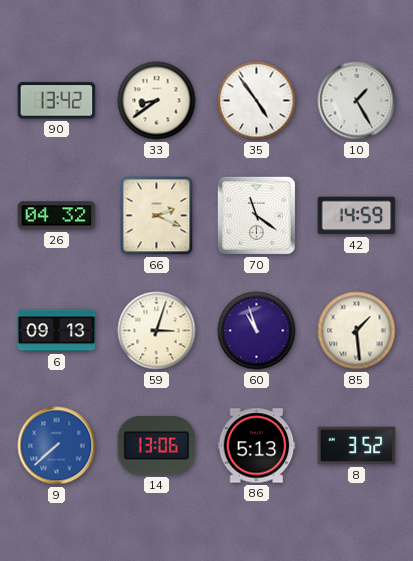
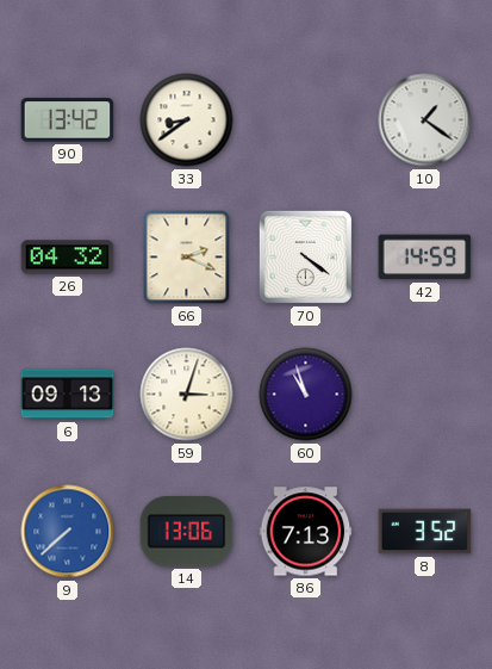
35: 4:54 -> none
10: 1:25 -> 1:21
70: 11:21 -> 4:21
85: 1:29 -> none
86: 5:13 -> 7:13
